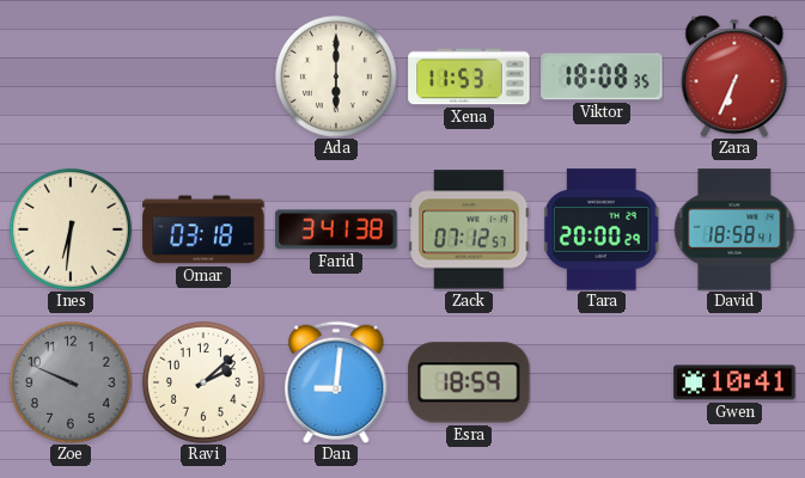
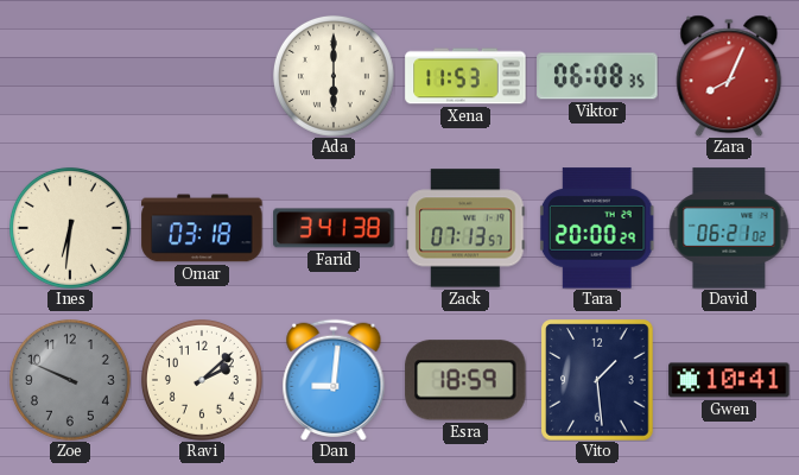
Viktor: 18:08 -> 06:08
Zara: 6:34 -> 8:04
Zack: 07:12 -> 07:13
David: 18:58 -> 06:21
Vito: none -> 1:29
